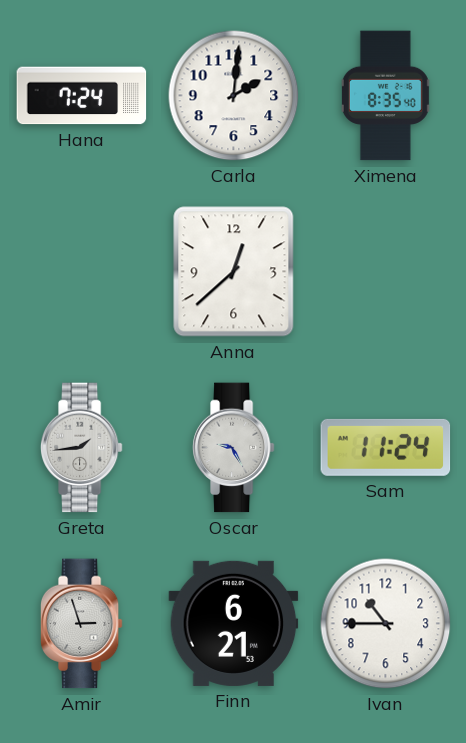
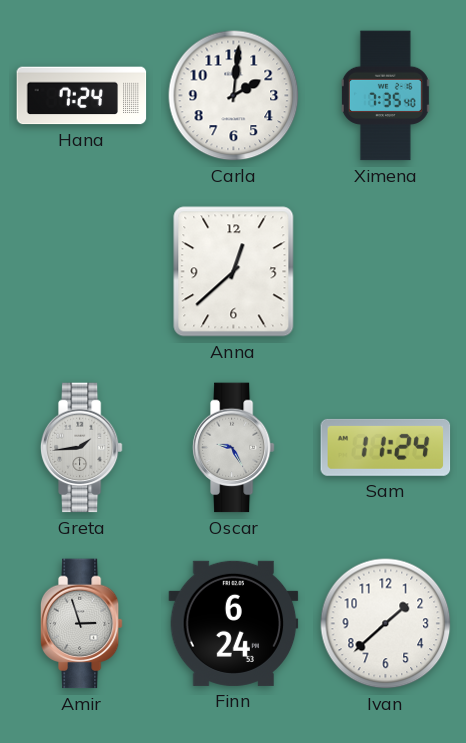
Ximena: 8:35 -> 7:35
Finn: 6:21 -> 6:24
Ivan: 10:45 -> 1:38
